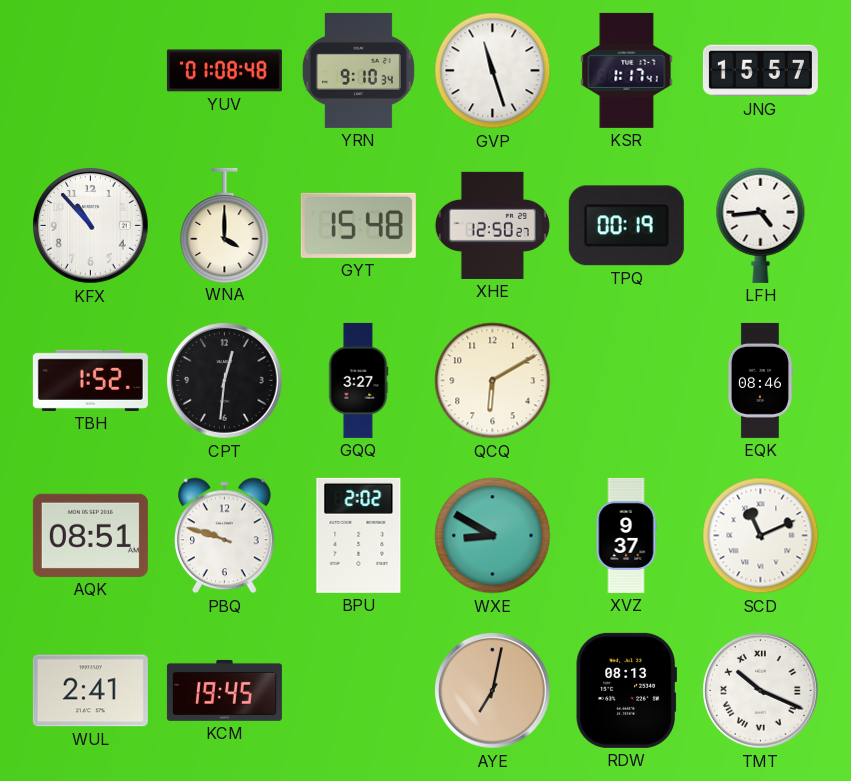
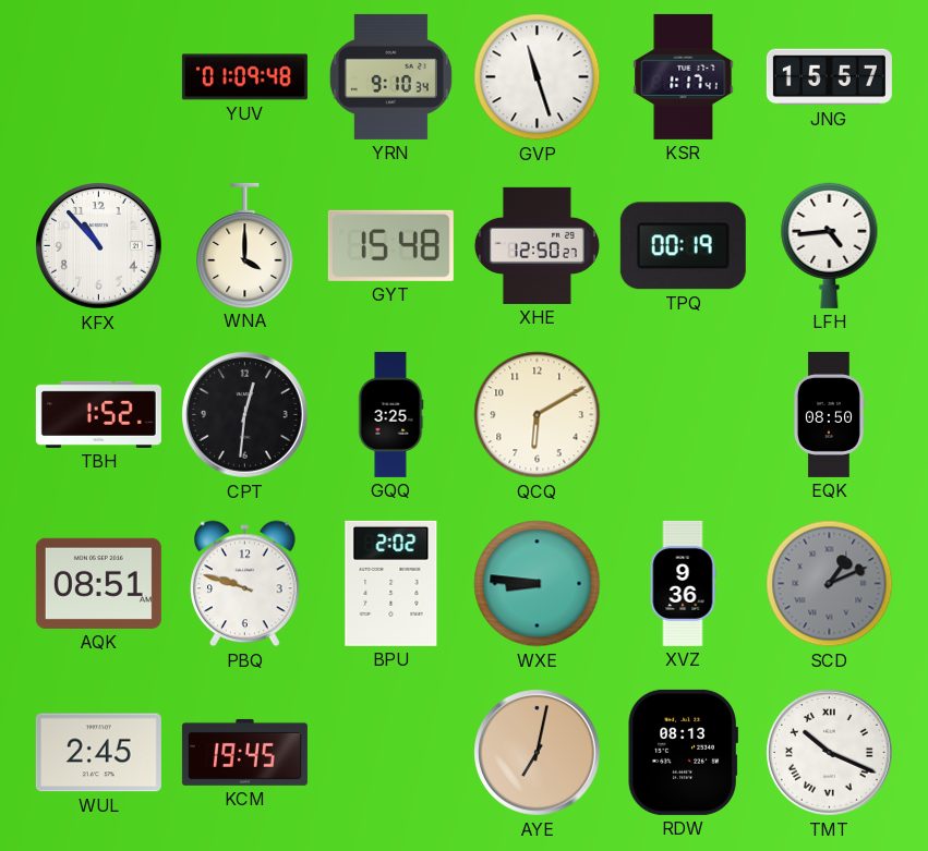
YUV: 01:08 -> 01:09
GQQ: 3:27 -> 3:25
EQK: 08:46 -> 08:50
WXE: 8:50 -> 8:46
XVZ: 9:37 -> 9:36
SCD: 11:11 -> 1:11
SCD dial: white -> grey
WUL: 2:41 -> 2:45
